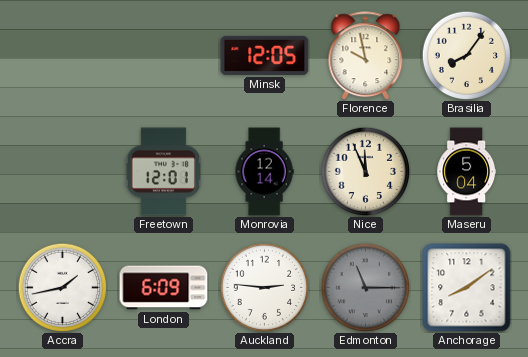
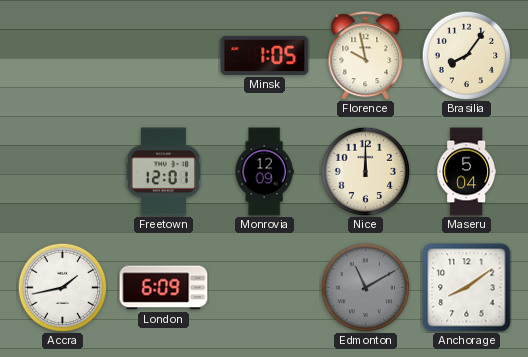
Minsk: 12:05 -> 1:05
Monrovia: 12:14 -> 12:09
Nice: 11:56 -> 12:00
Auckland: 2:46 -> none
Edmonton: 11:15 -> 11:10
